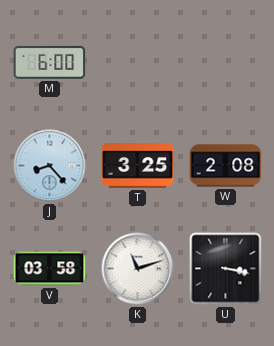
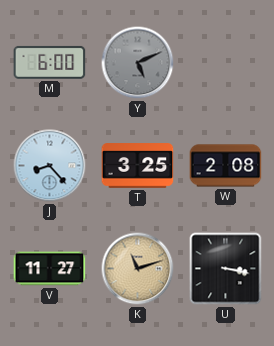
Y: none -> 5:11
V: 03:58 -> 11:27
K dial: white -> champagne
